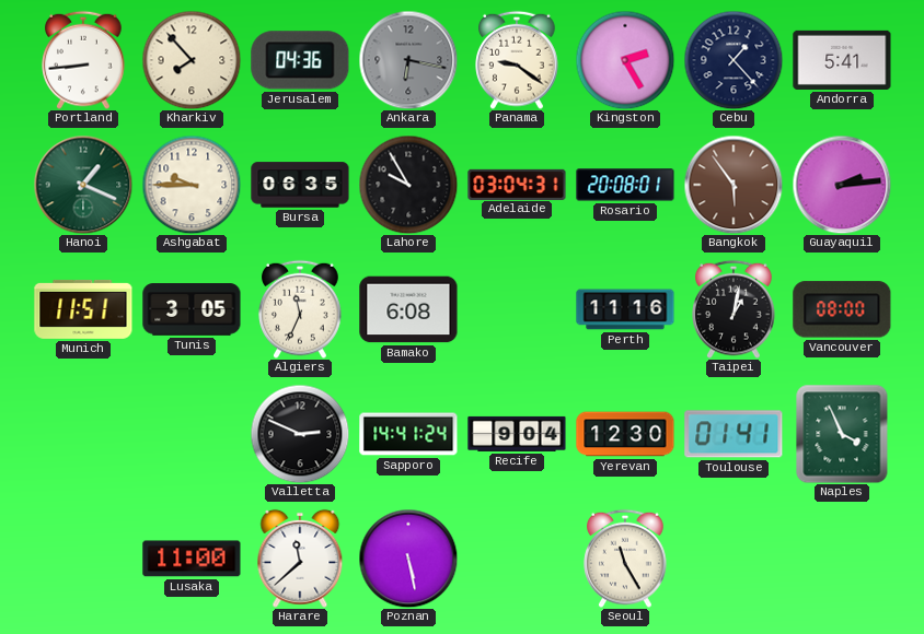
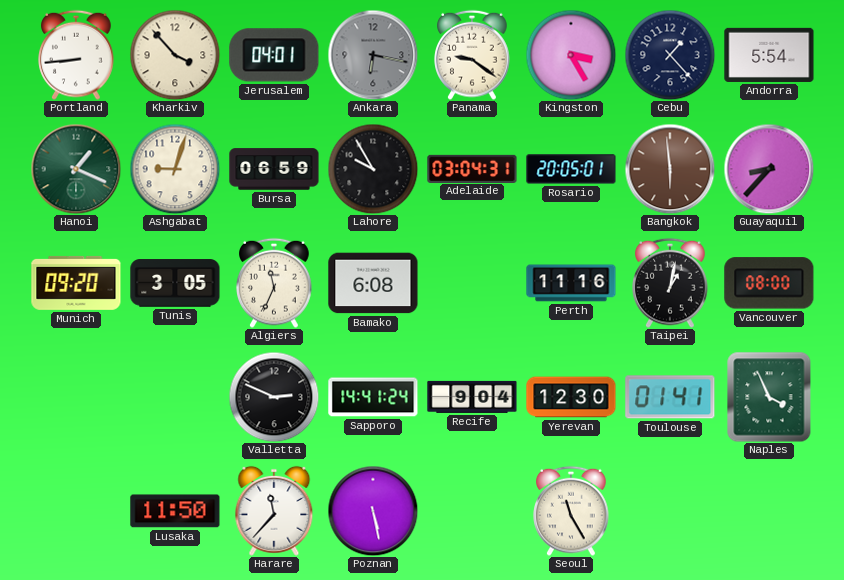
Kharkiv: 7:53 -> 3:53
Jerusalem: 04:36 -> 04:01
Kingston: 2:25 -> 3:25
Andorra: 5:41 -> 5:54
Ashgabat: 9:45 -> 9:03
Bursa: 06:35 -> 06:59
Rosario: 20:08 -> 20:05
Bangkok: 5:54 -> 5:59
Guayaquil: 2:14 -> 8:37
Munich: 11:51 -> 09:20
Lusaka: 11:00 -> 11:50
Harare: 11:38 -> 11:37
